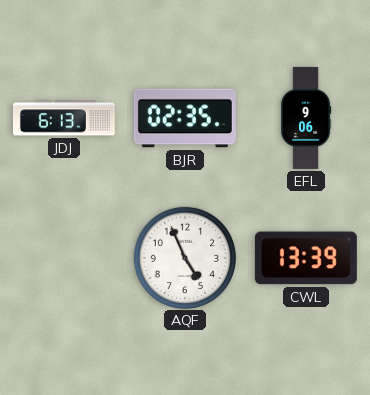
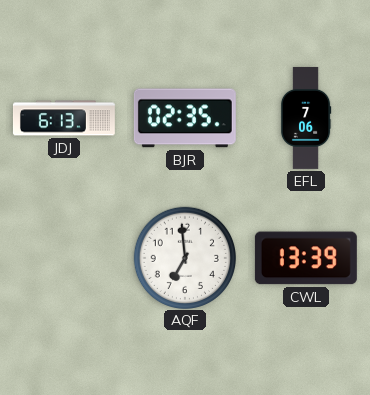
EFL: 9:06 -> 7:06
AQF: 4:56 -> 6:59
